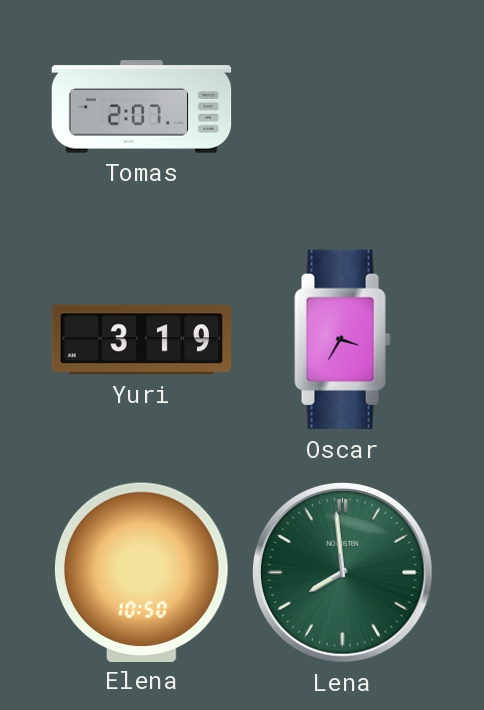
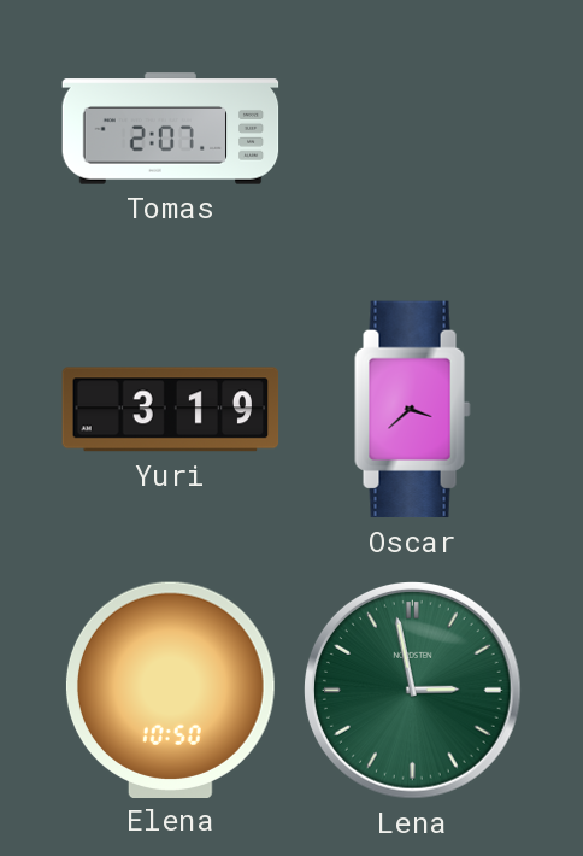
Oscar: 3:35 -> 3:38
Lena: 7:59 -> 2:58
